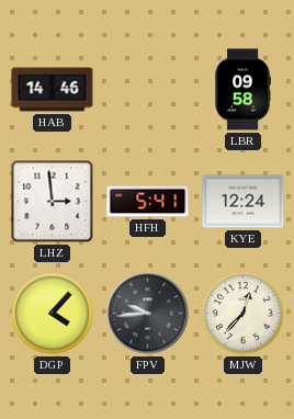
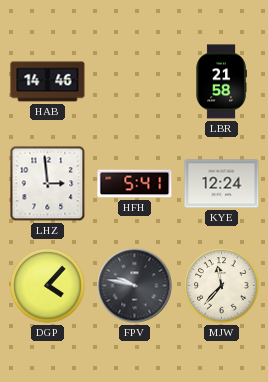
LBR: 09:58 -> 21:58
FPV: 9:44 -> 9:47
MJW: 12:37 -> 11:37
